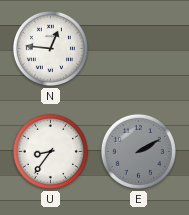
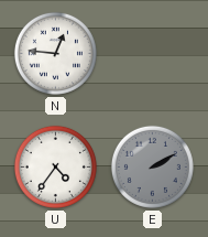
U: 8:36 -> 4:36
